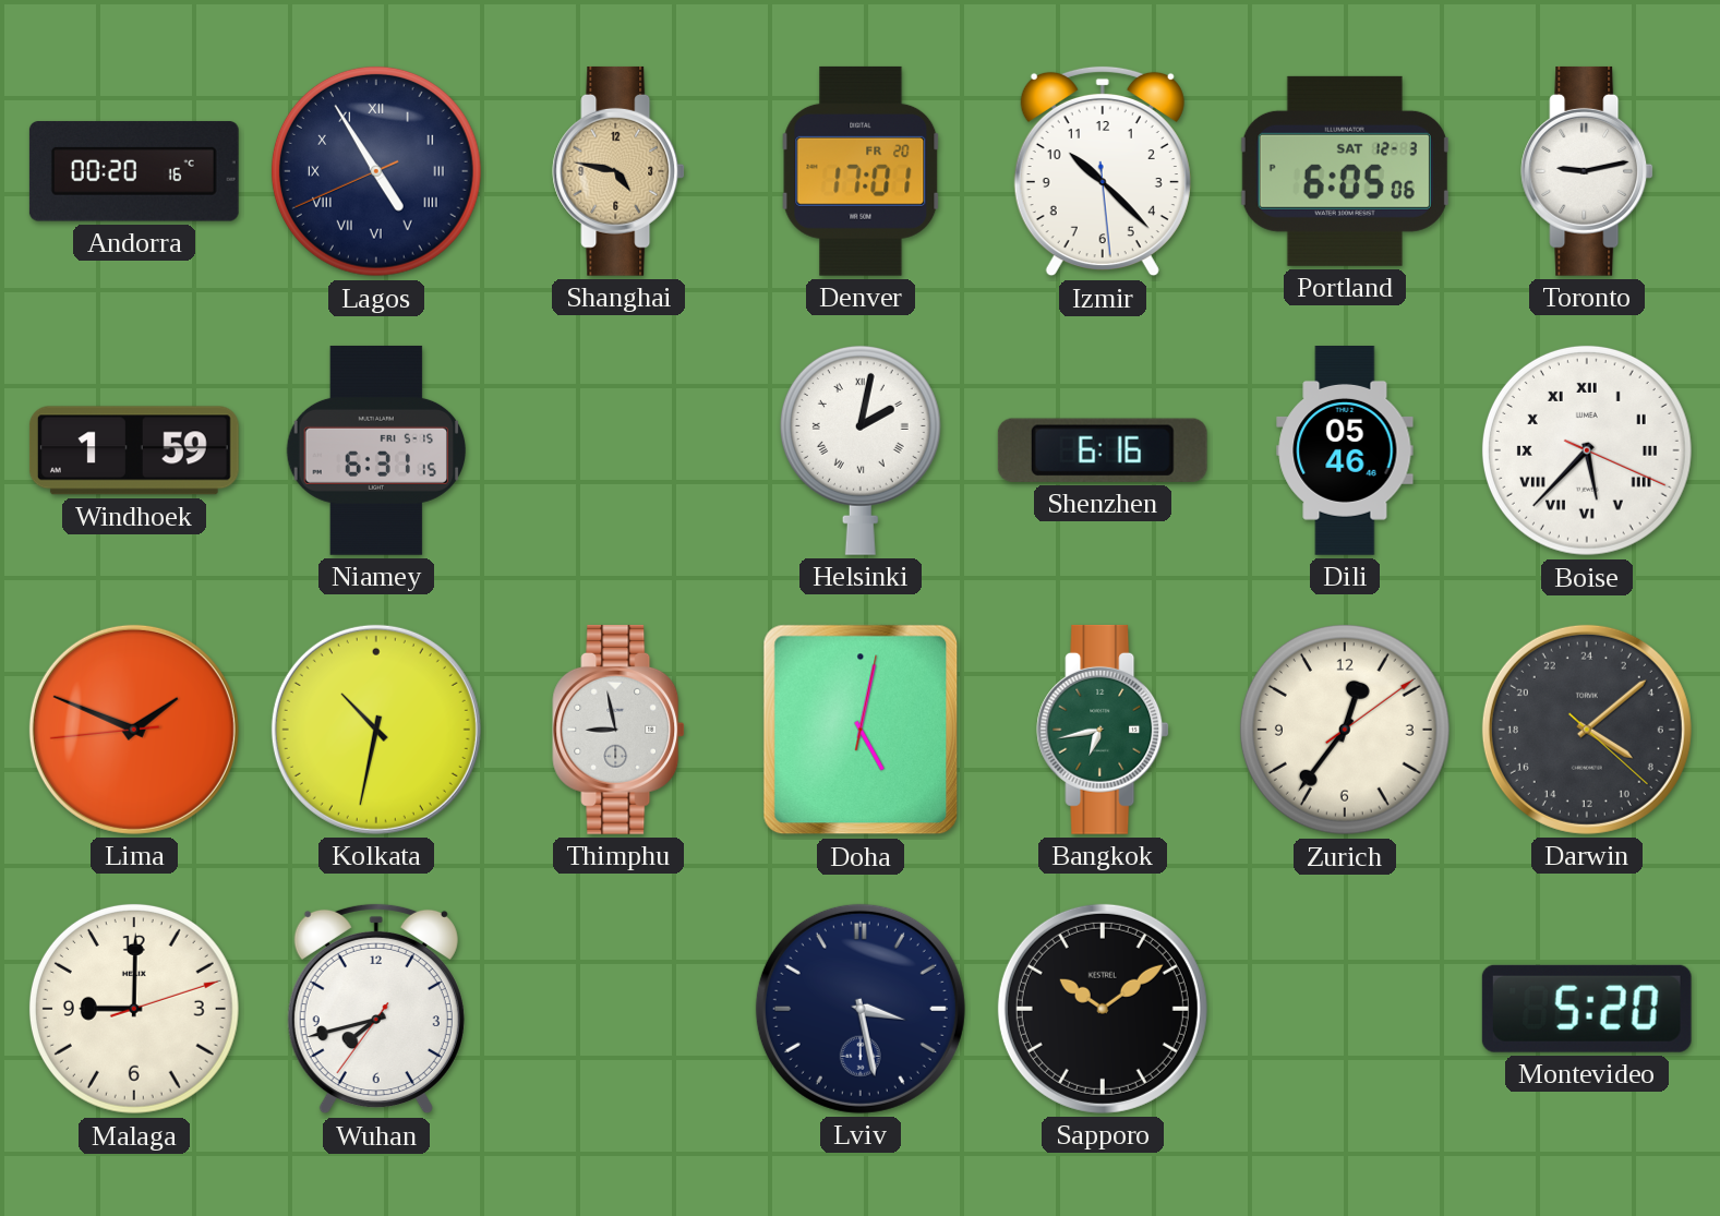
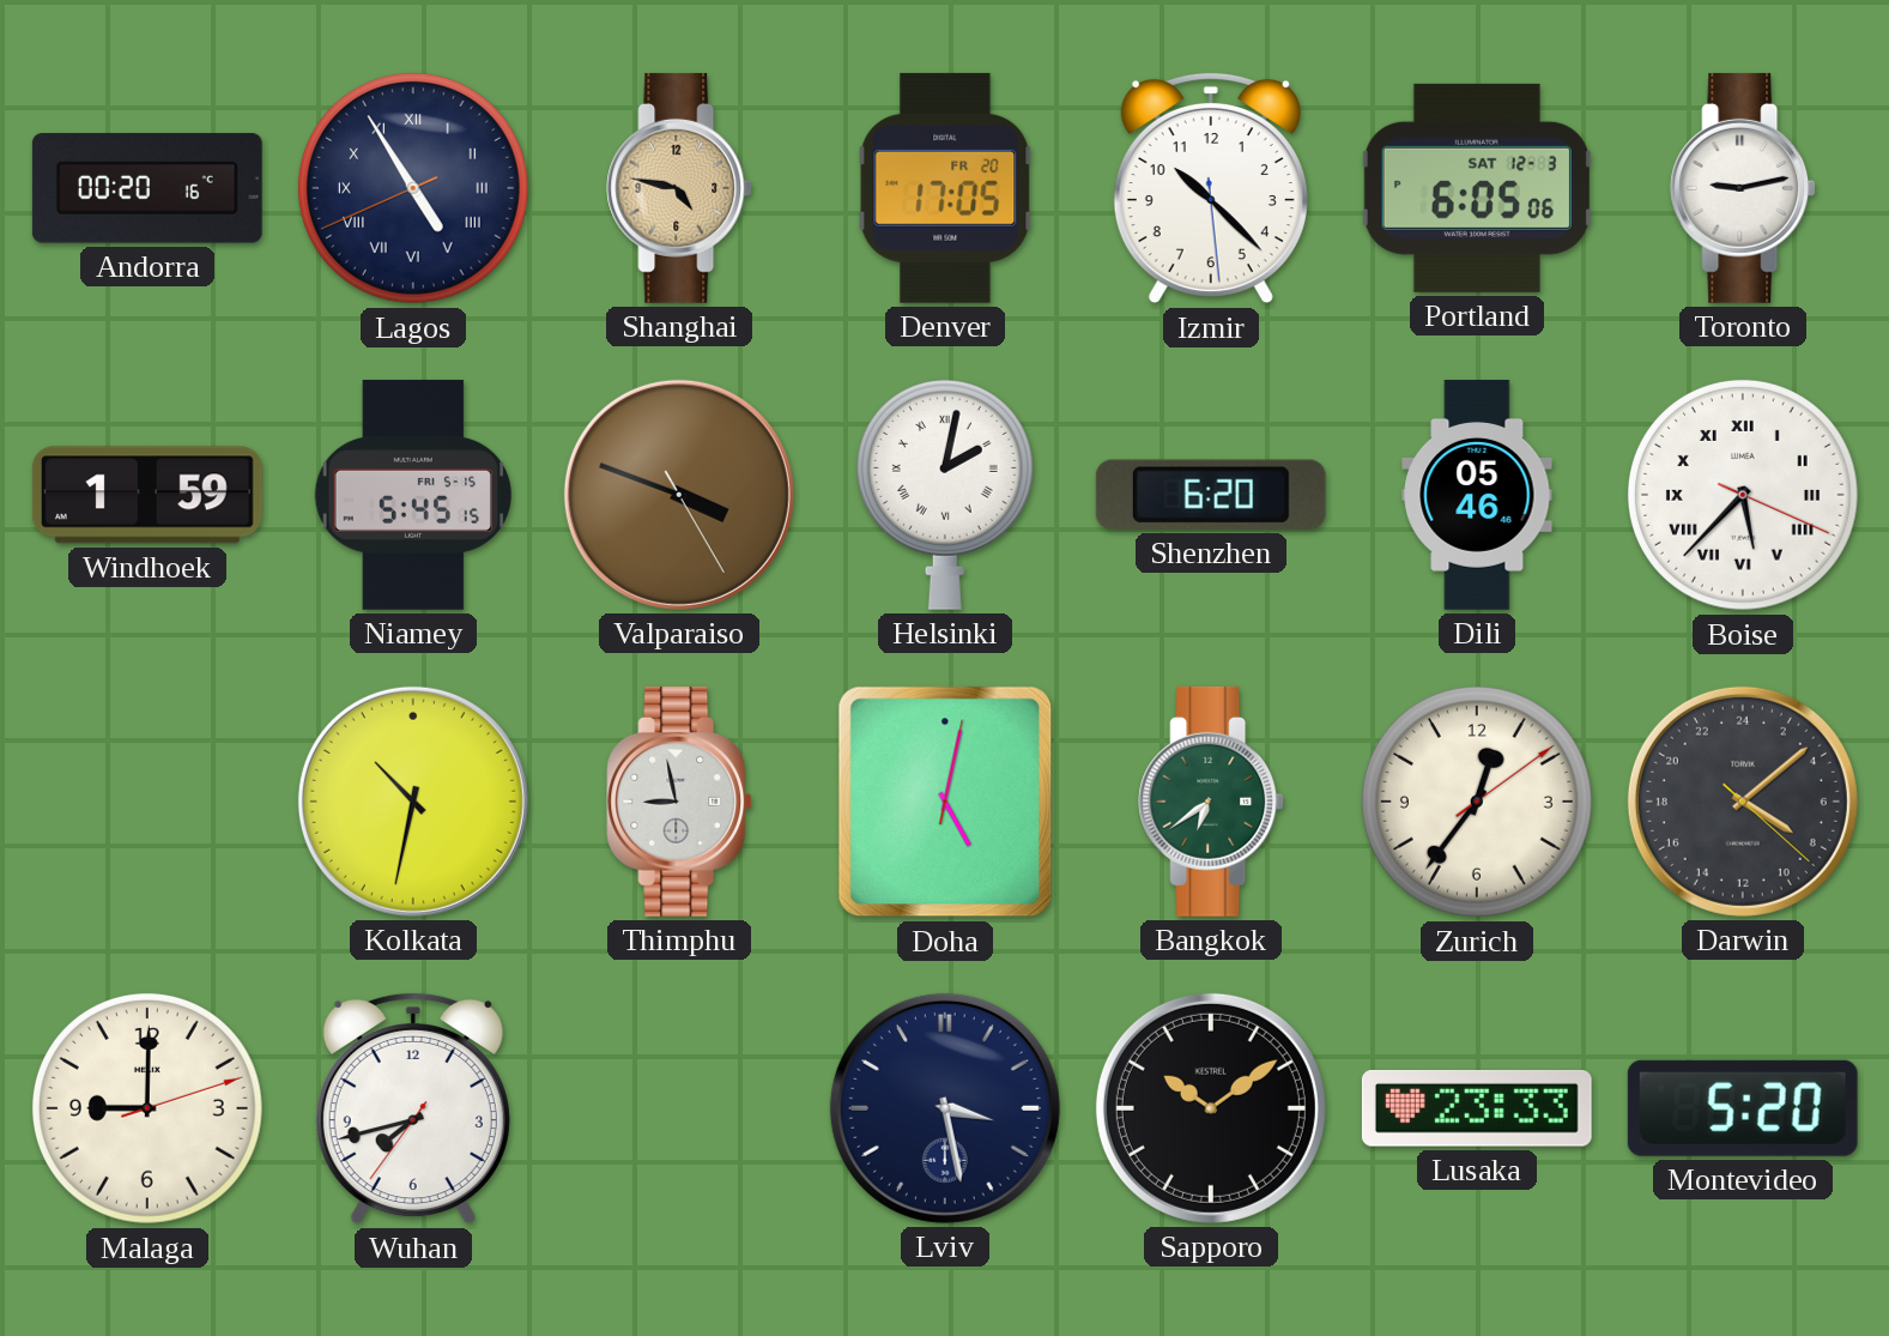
Denver: 17:01 -> 17:05
Niamey: 6:31 -> 5:45
Valparaiso: none -> 3:48
Shenzhen: 6:16 -> 6:20
Lima: 1:48 -> none
Bangkok: 6:43 -> 6:39
Lusaka: none -> 23:33
